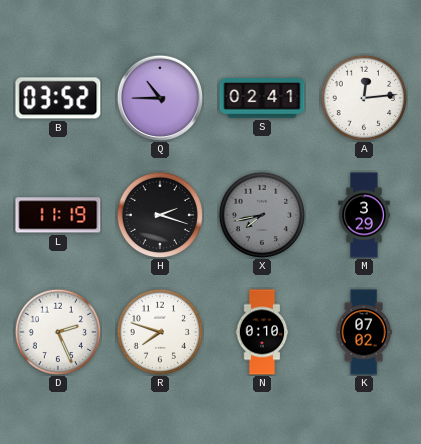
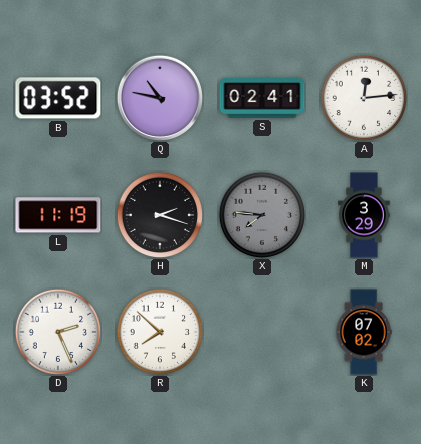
Q: 10:45 -> 10:47
X: 7:43 -> 7:46
R: 7:48 -> 7:52
N: 0:10 -> none
